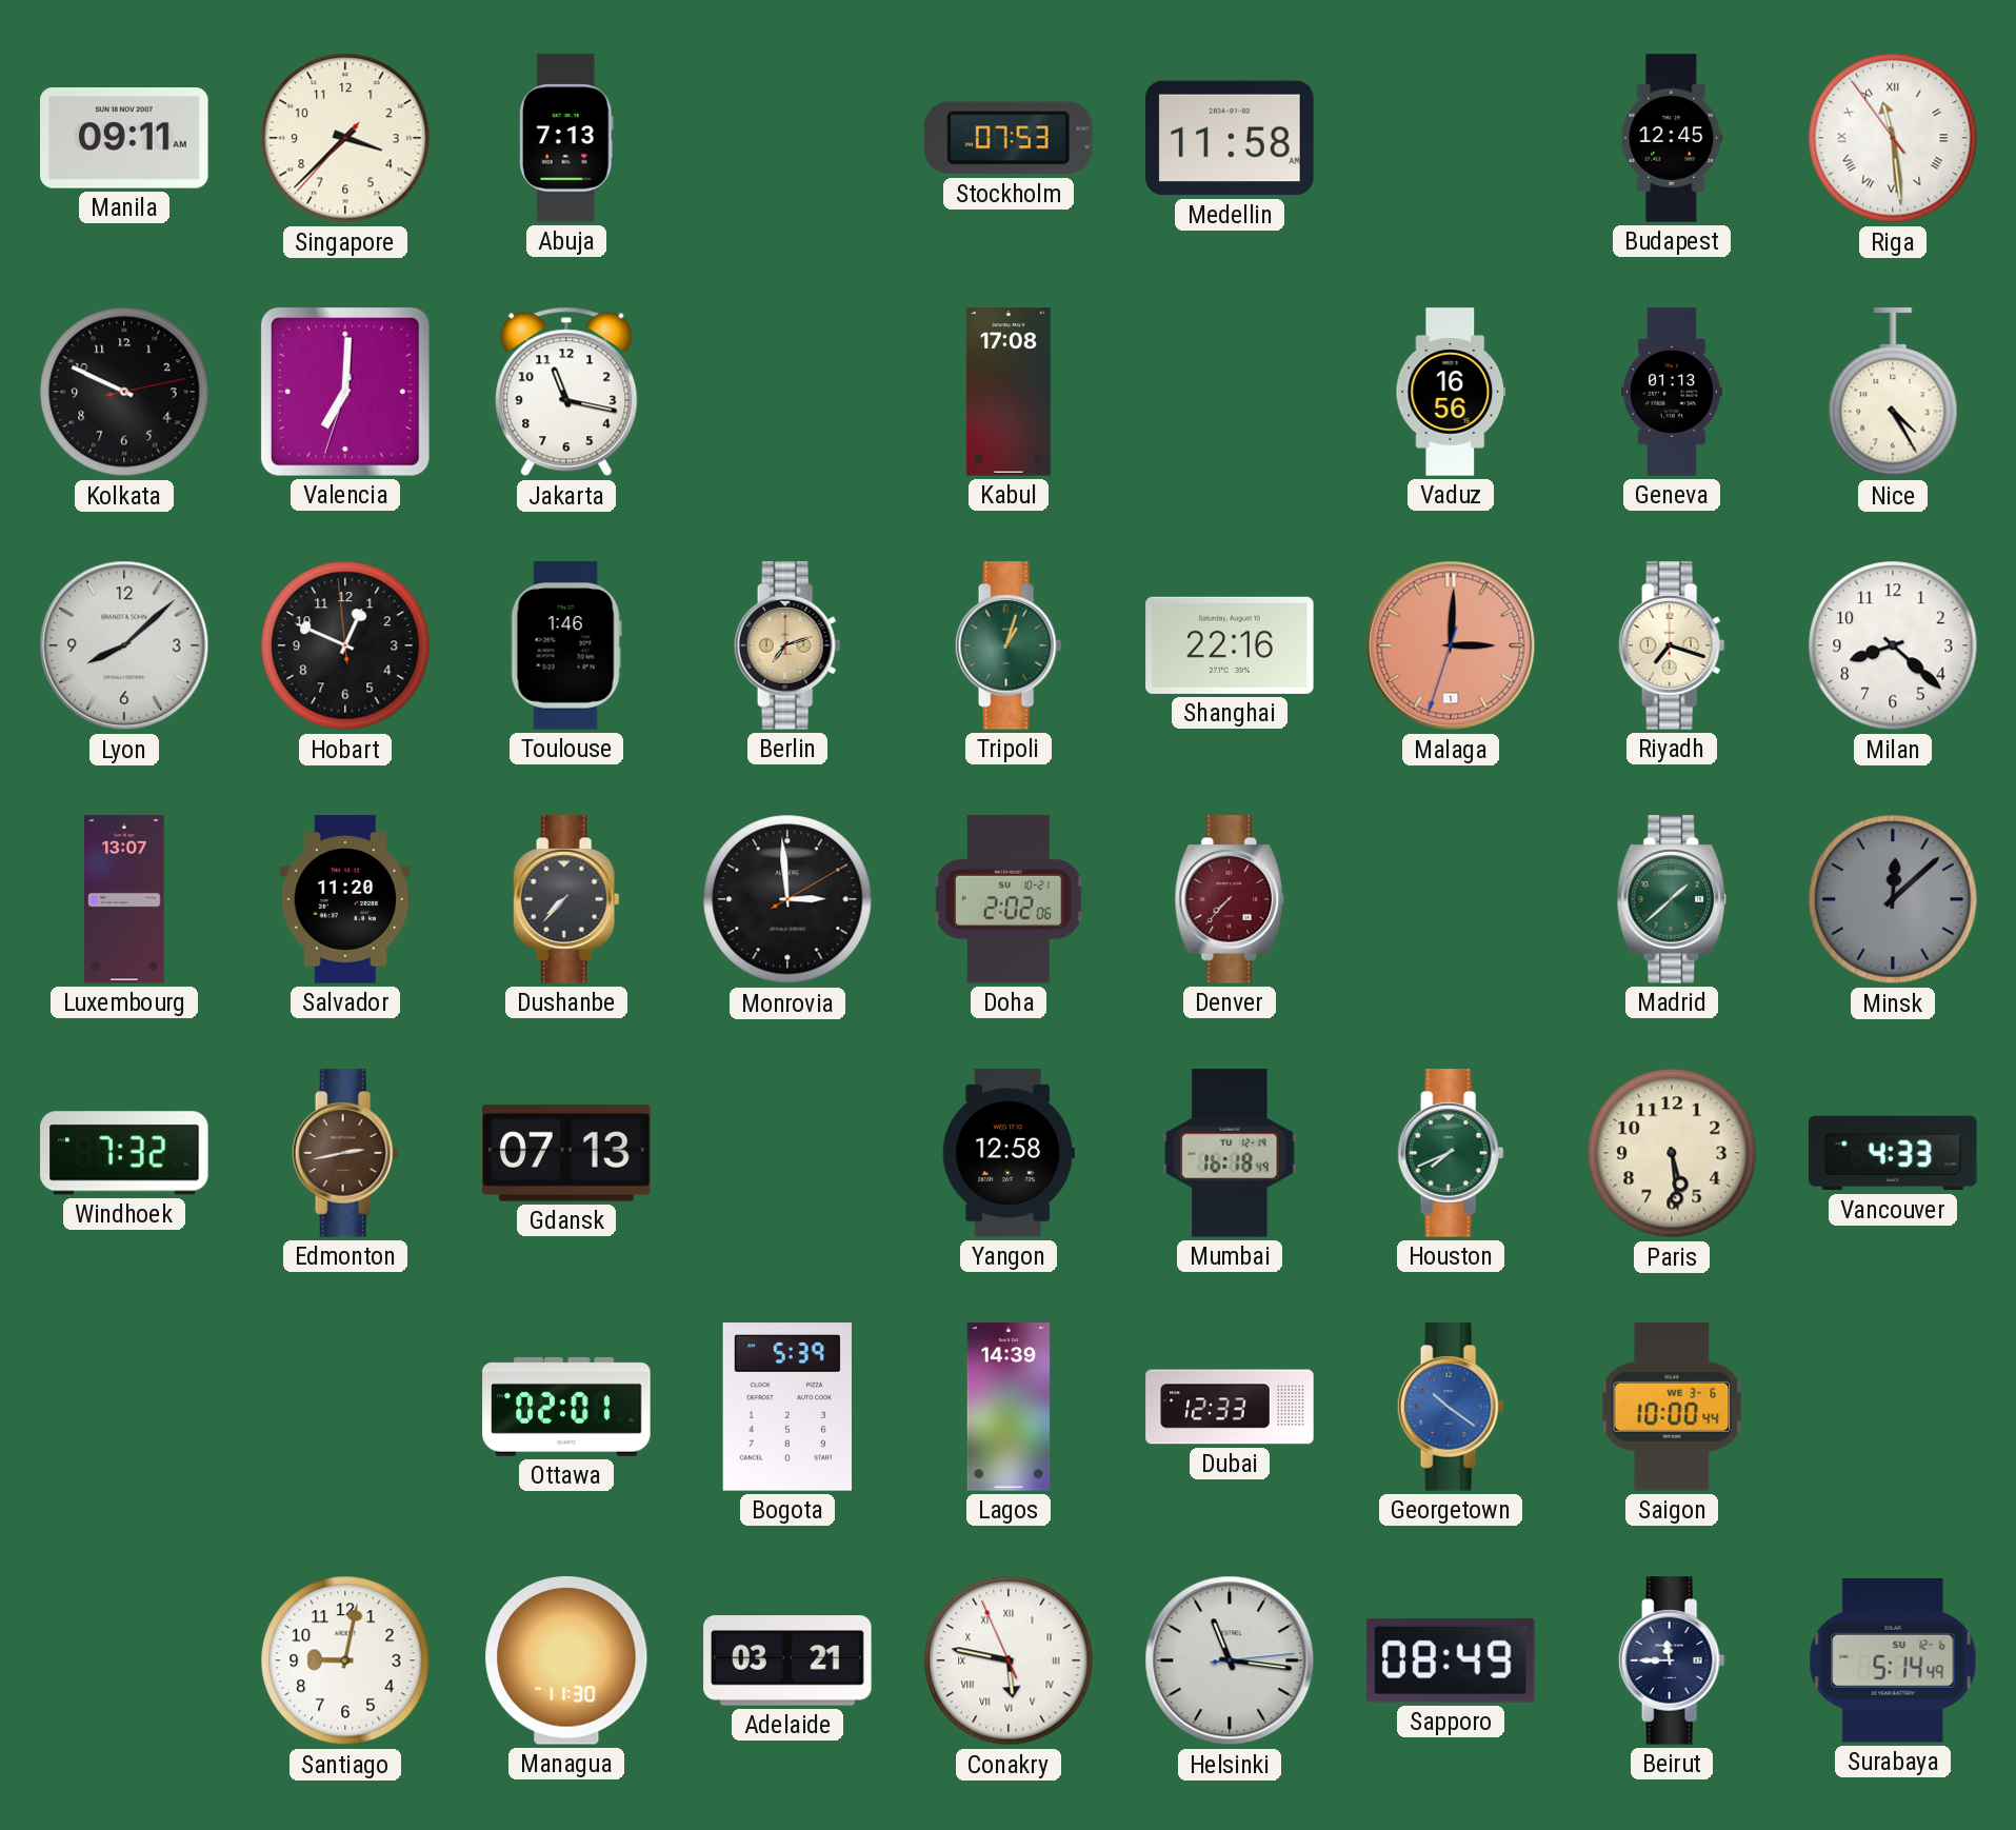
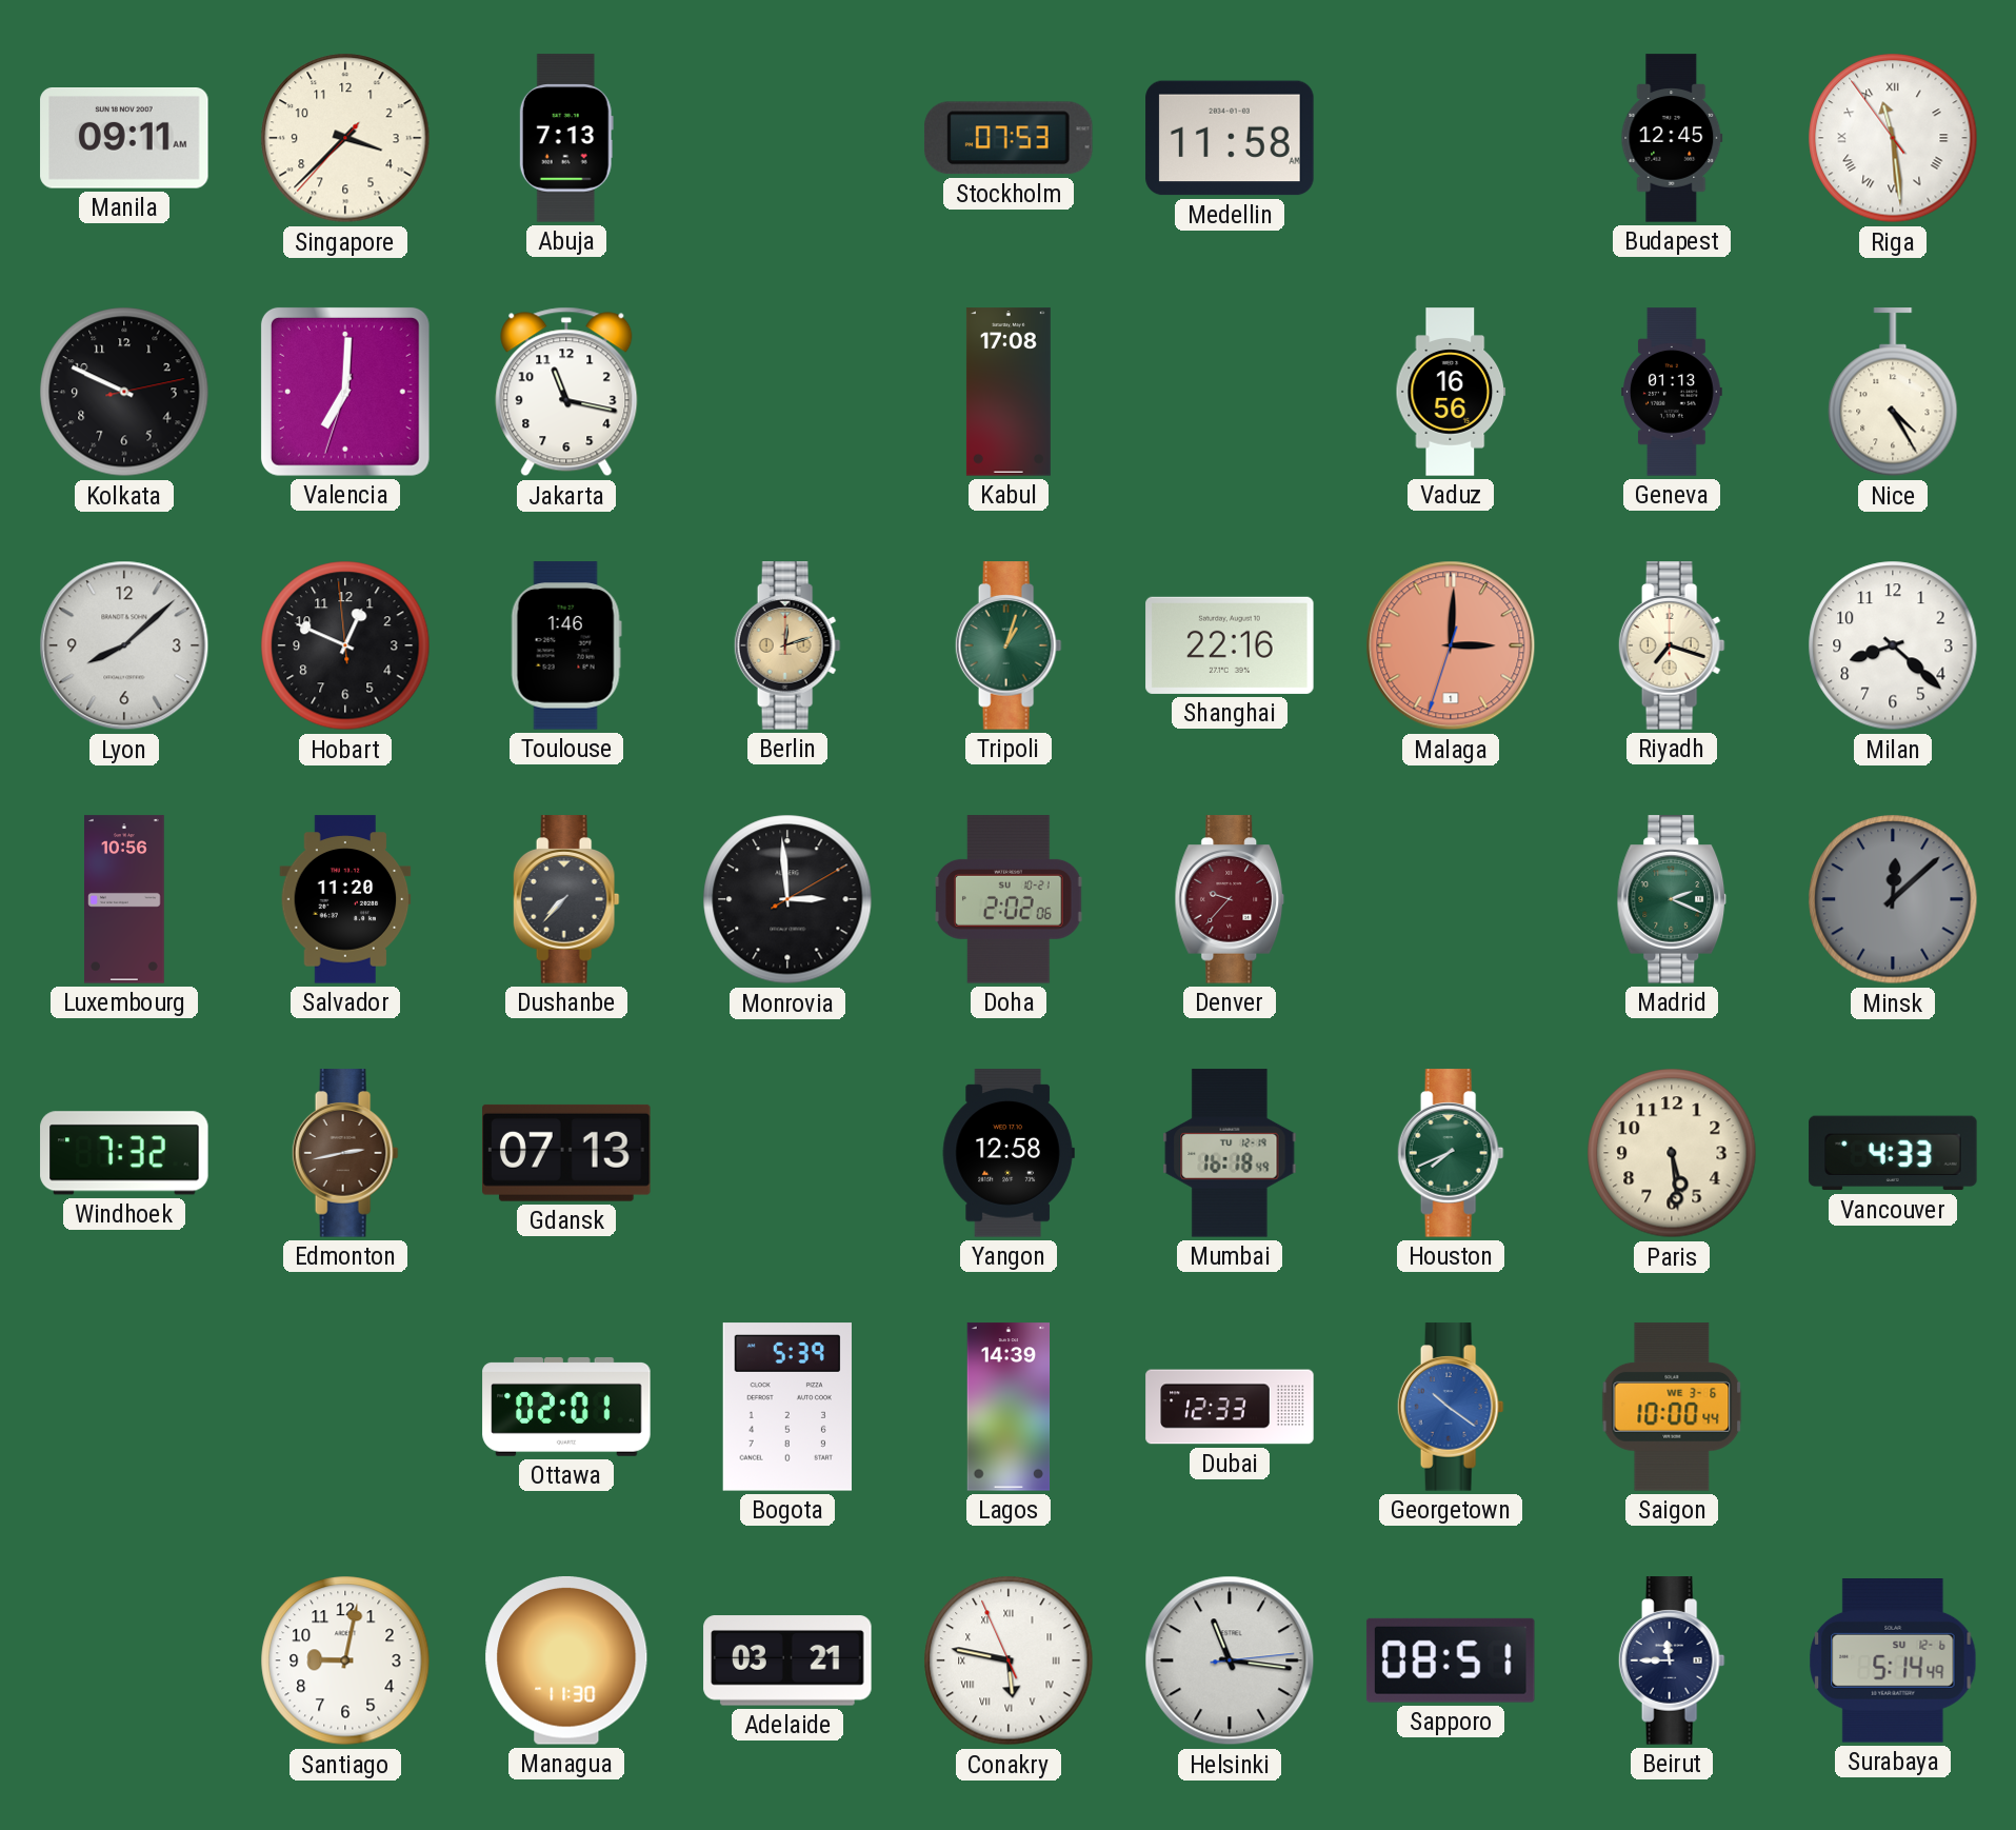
Berlin: 7:12 -> 12:12
Luxembourg: 13:07 -> 10:56
Denver: 7:37 -> 9:37
Madrid: 1:38 -> 2:19
Sapporo: 08:49 -> 08:51
